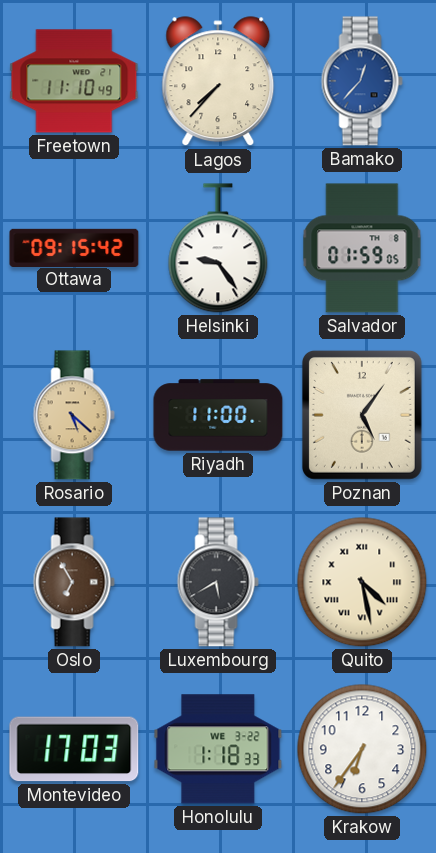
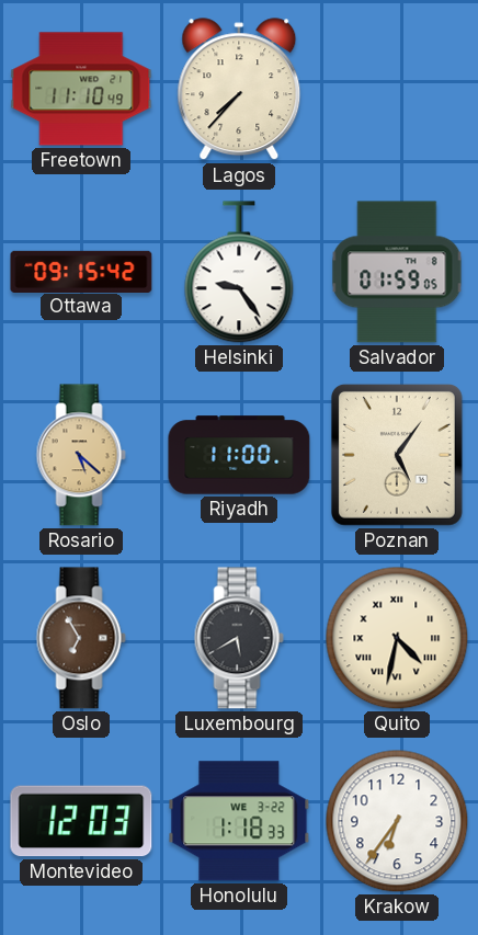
Bamako: 12:37 -> none
Quito: 4:28 -> 4:32
Montevideo: 17:03 -> 12:03
